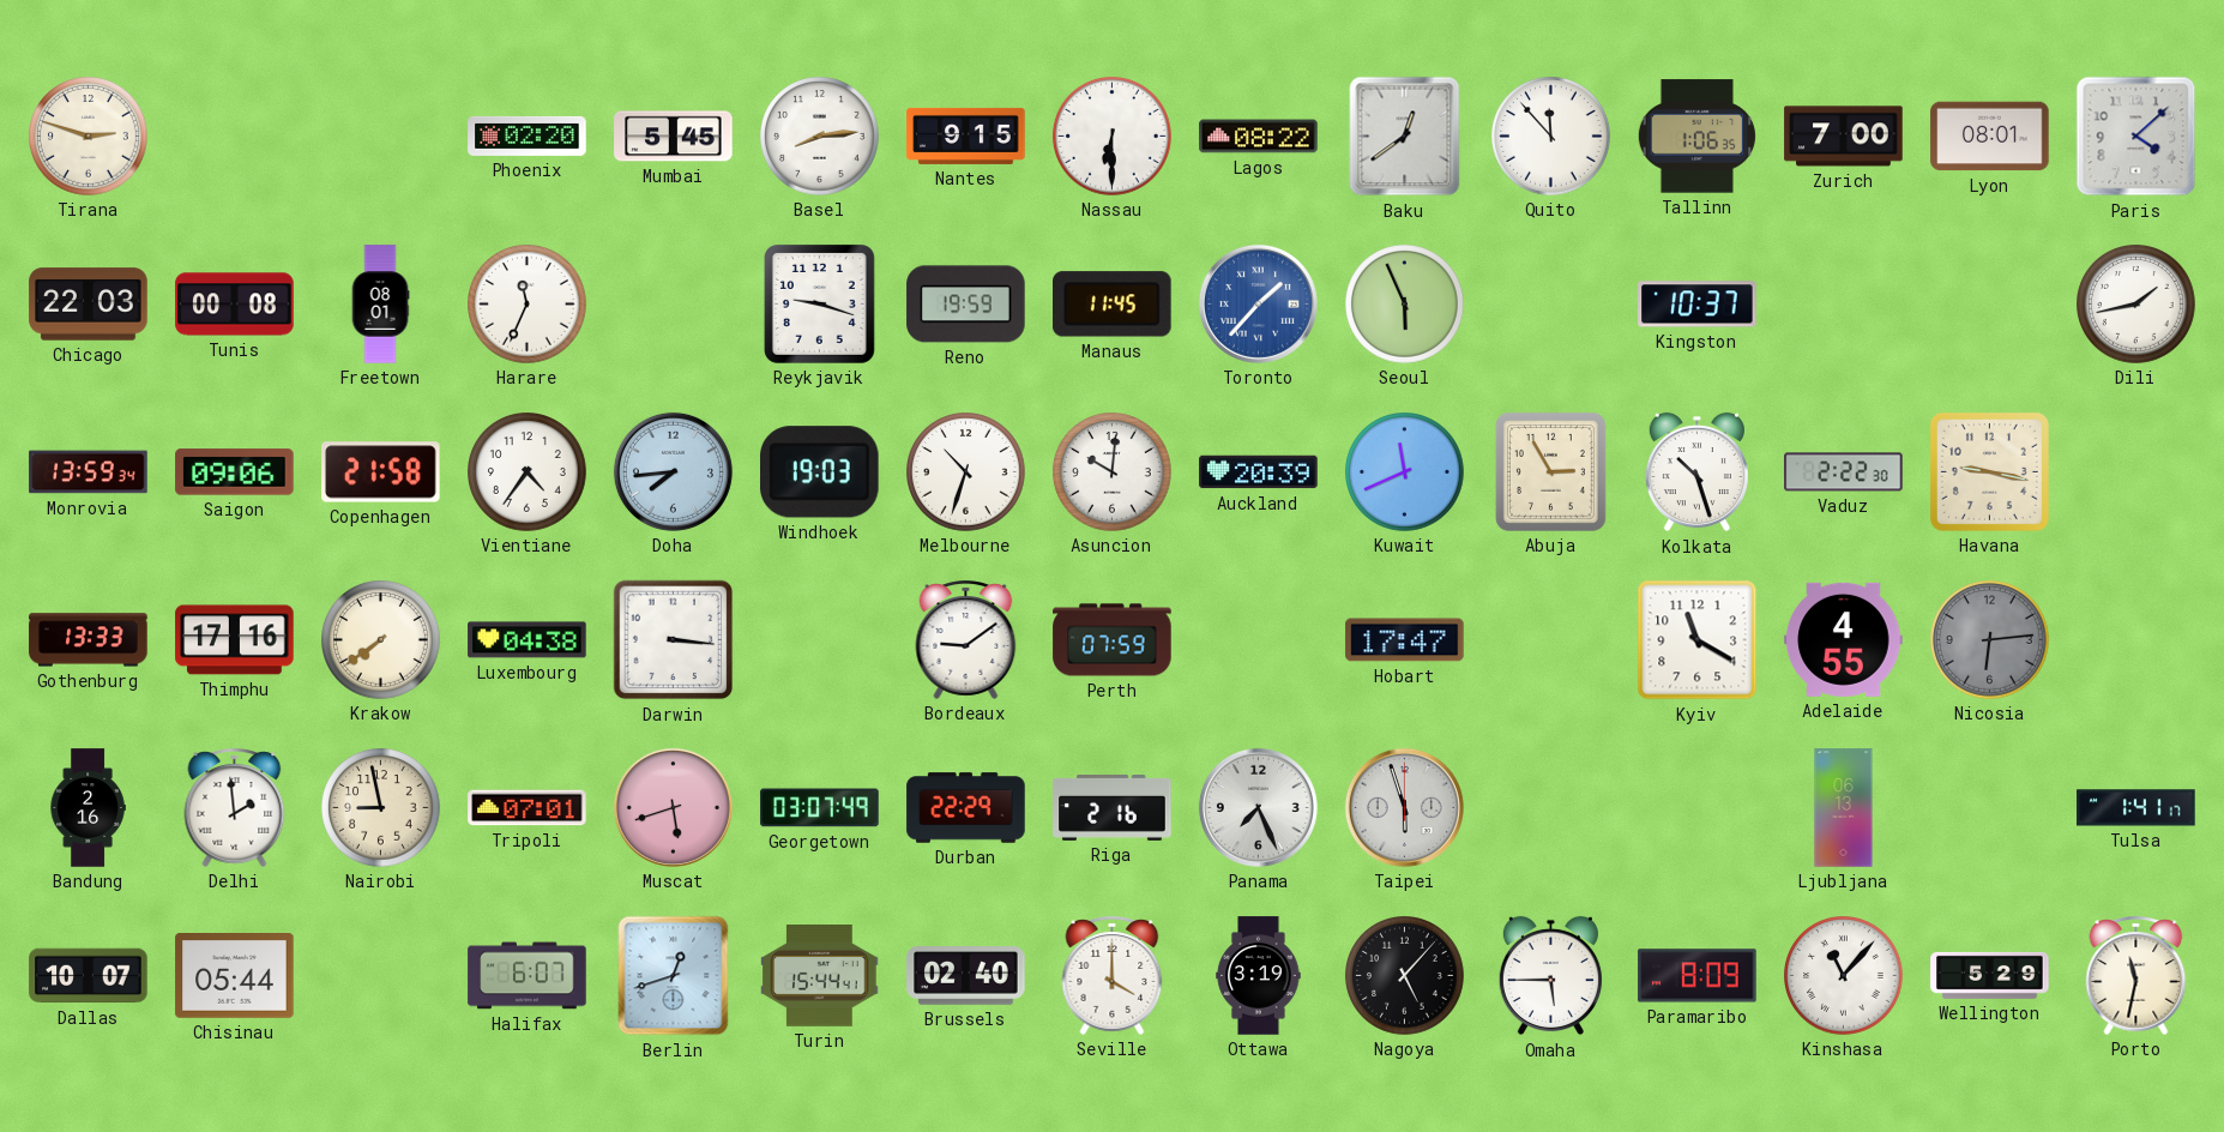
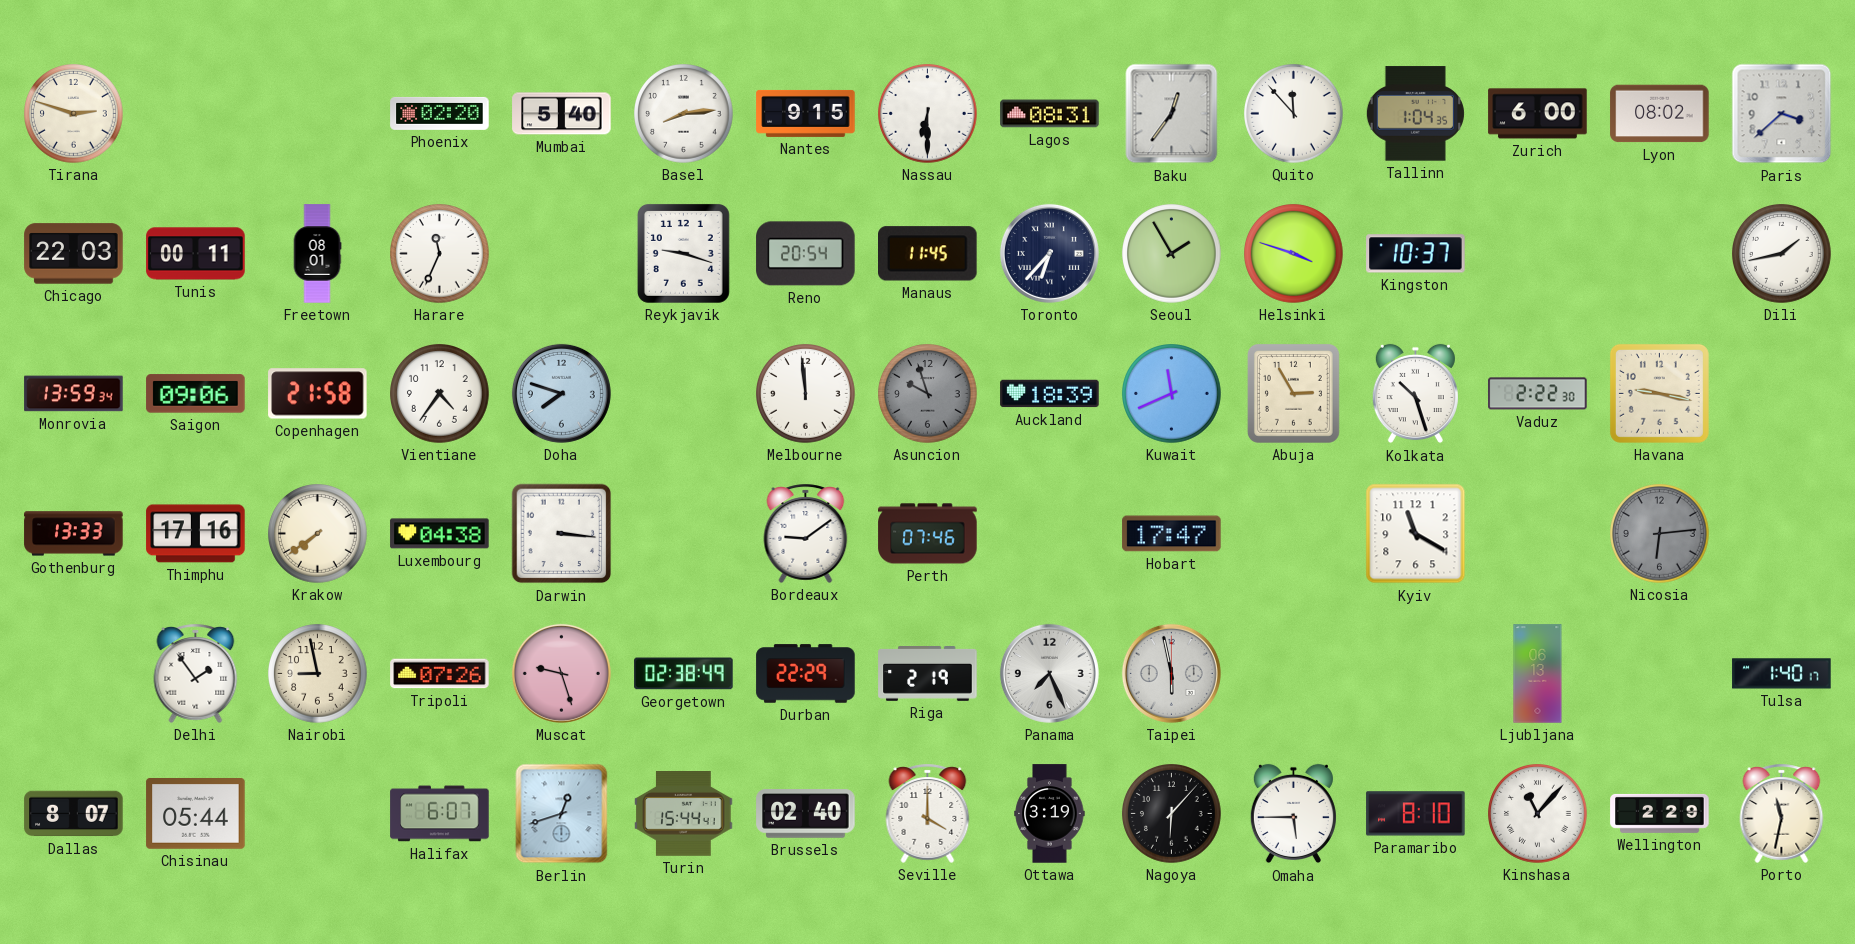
Mumbai: 5:45 -> 5:40
Lagos: 08:22 -> 08:31
Baku: 12:39 -> 12:36
Tallinn: 1:06 -> 1:04
Zurich: 7:00 -> 6:00
Lyon: 08:01 -> 08:02
Paris: 4:08 -> 3:38
Tunis: 00:08 -> 00:11
Reno: 19:59 -> 20:54
Toronto: 1:37 -> 6:37
Toronto dial: blue -> navy
Seoul: 5:56 -> 1:55
Helsinki: none -> 3:48
Doha: 7:44 -> 7:48
Windhoek: 19:03 -> none
Melbourne: 10:33 -> 11:59
Asuncion: 10:01 -> 9:57
Asuncion dial: white -> grey
Auckland: 20:39 -> 18:39
Perth: 07:59 -> 07:46
Adelaide: 4:55 -> none
Bandung: 2:16 -> none
Delhi: 1:59 -> 1:54
Tripoli: 07:01 -> 07:26
Muscat: 5:42 -> 9:27
Georgetown: 03:07 -> 02:38
Riga: 2:16 -> 2:19
Taipei: 5:57 -> 5:58
Tulsa: 1:41 -> 1:40
Dallas: 10:07 -> 8:07
Nagoya: 5:07 -> 6:07
Paramaribo: 8:09 -> 8:10
Wellington: 5:29 -> 2:29
